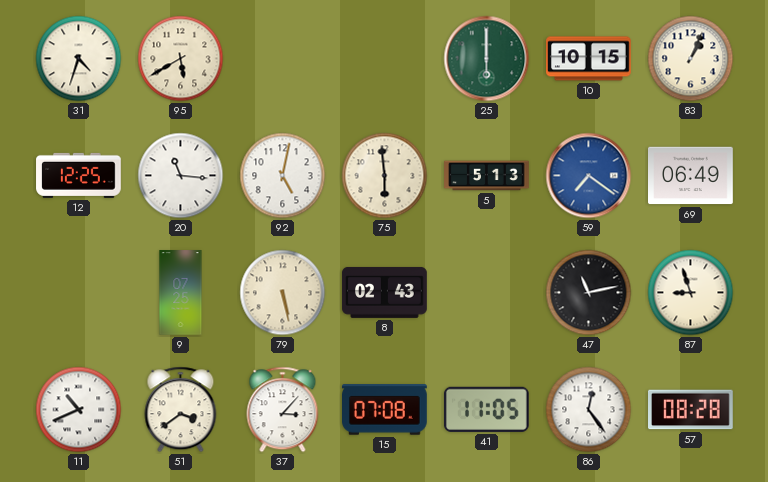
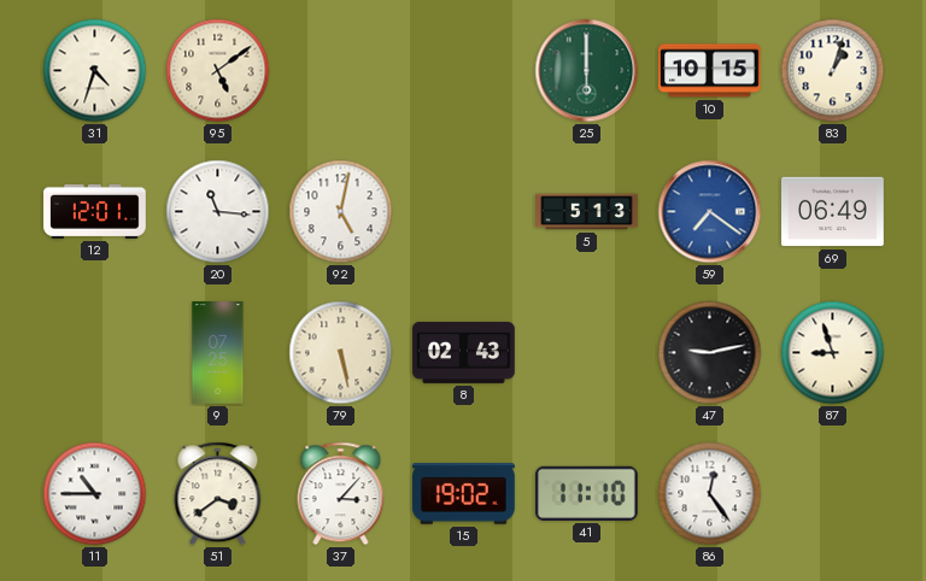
95: 5:40 -> 5:09
83: 1:04 -> 1:03
12: 12:25 -> 12:01
75: 5:59 -> none
47: 11:13 -> 9:13
11: 10:41 -> 10:45
15: 07:08 -> 19:02
41: 11:05 -> 11:10
57: 08:28 -> none
